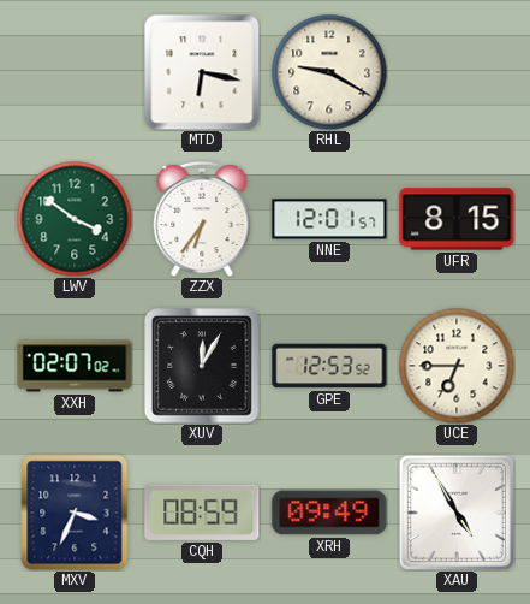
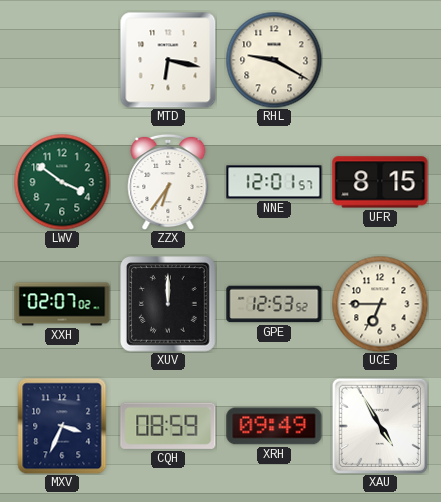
XUV: 12:05 -> 12:00
